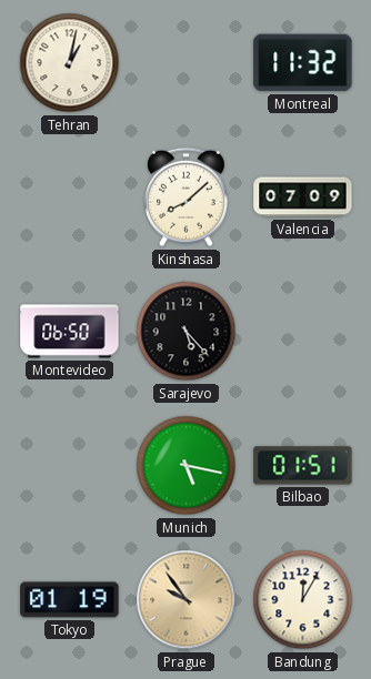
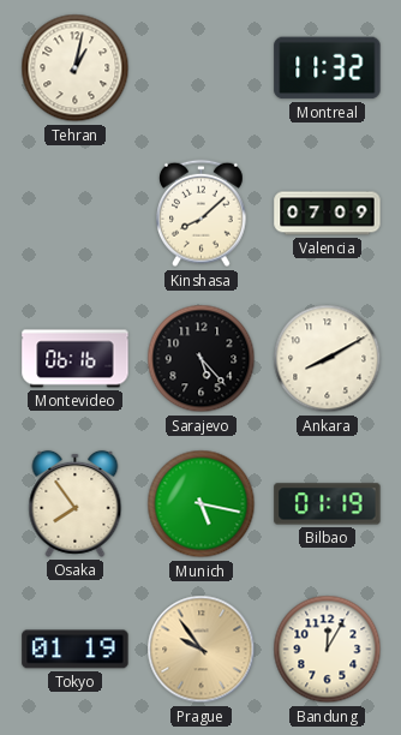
Montevideo: 06:50 -> 06:16
Ankara: none -> 8:10
Osaka: none -> 7:54
Bilbao: 01:51 -> 01:19
